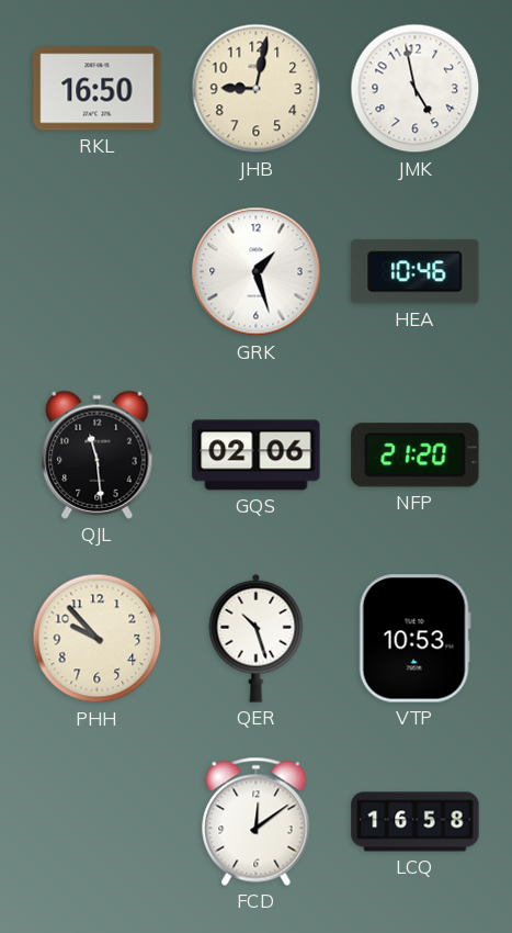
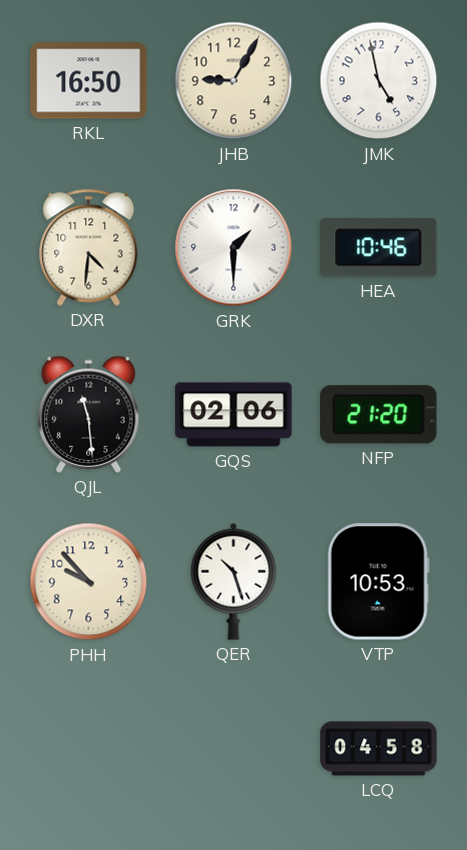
JHB: 9:02 -> 9:05
DXR: none -> 4:31
GRK: 1:27 -> 1:30
FCD: 12:09 -> none
LCQ: 16:58 -> 04:58
